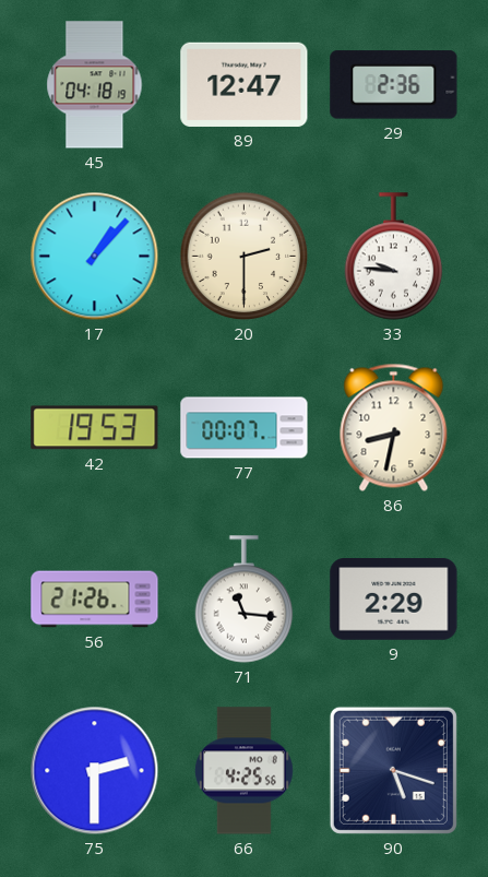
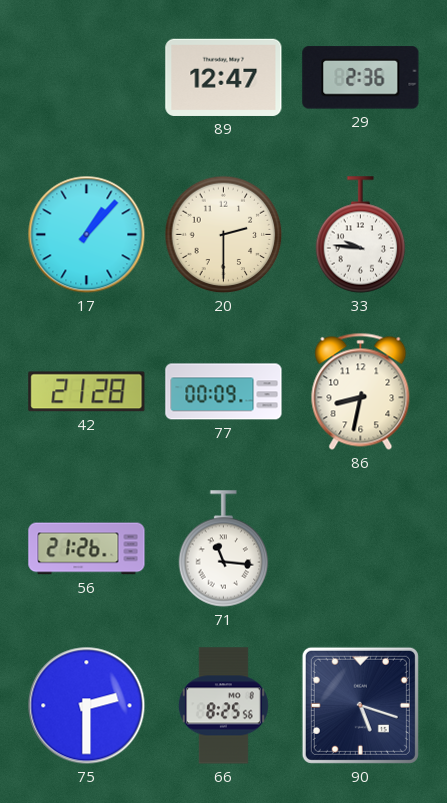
45: 04:18 -> none
42: 19:53 -> 21:28
77: 00:07 -> 00:09
9: 2:29 -> none
66: 4:25 -> 8:25
